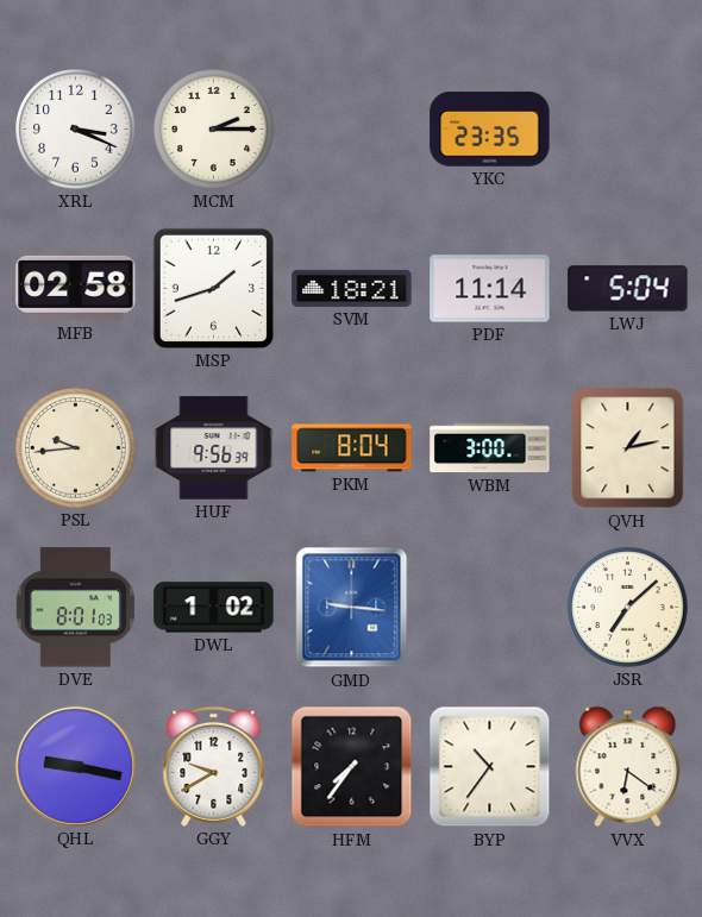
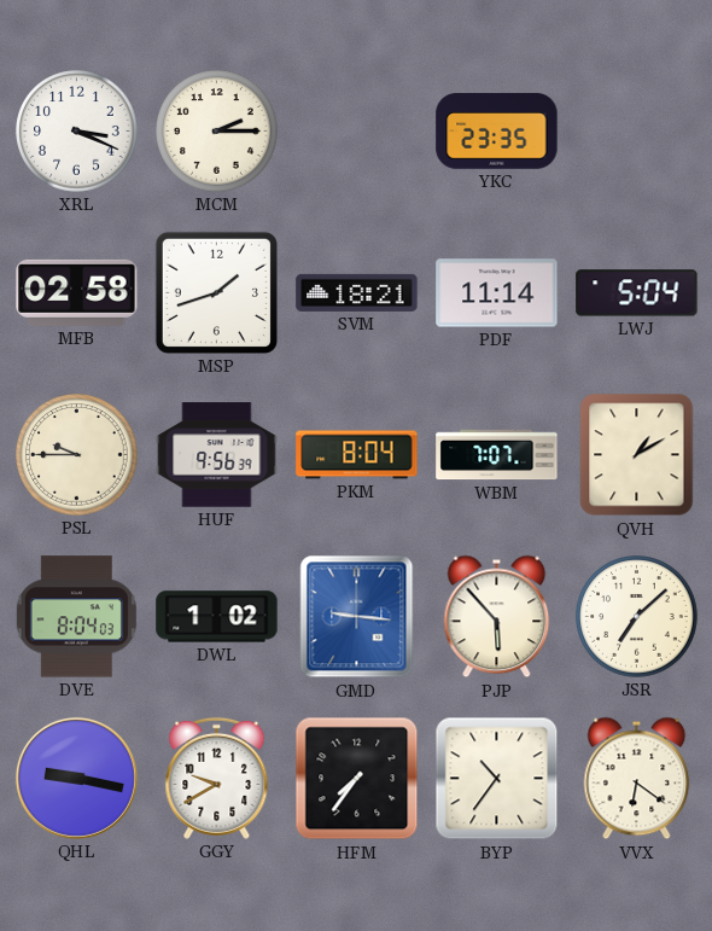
PSL: 9:44 -> 9:45
WBM: 3:00 -> 7:07
QVH: 1:13 -> 1:10
DVE: 8:01 -> 8:04
PJP: none -> 5:53
